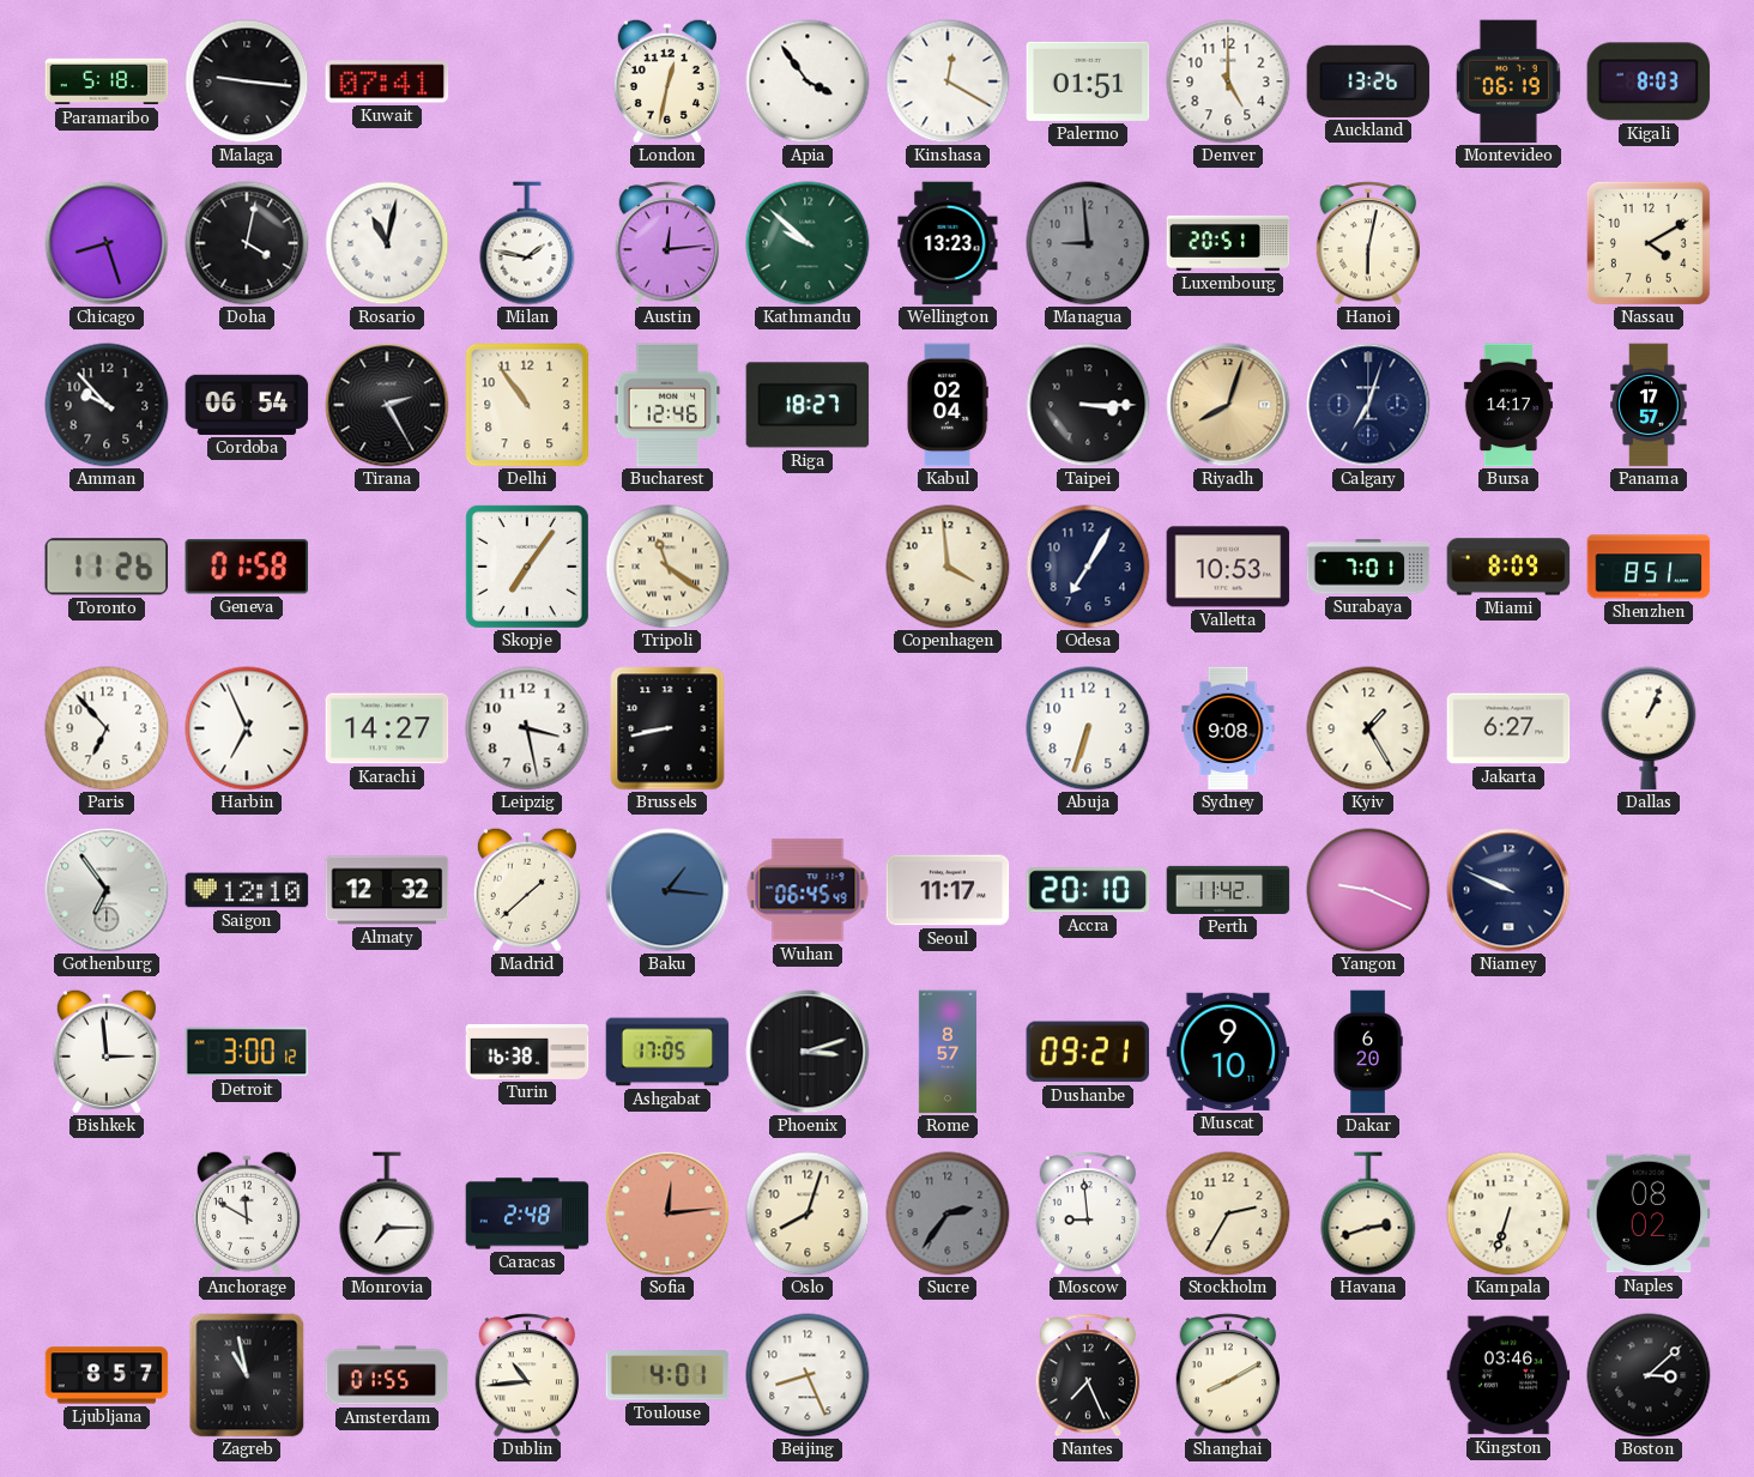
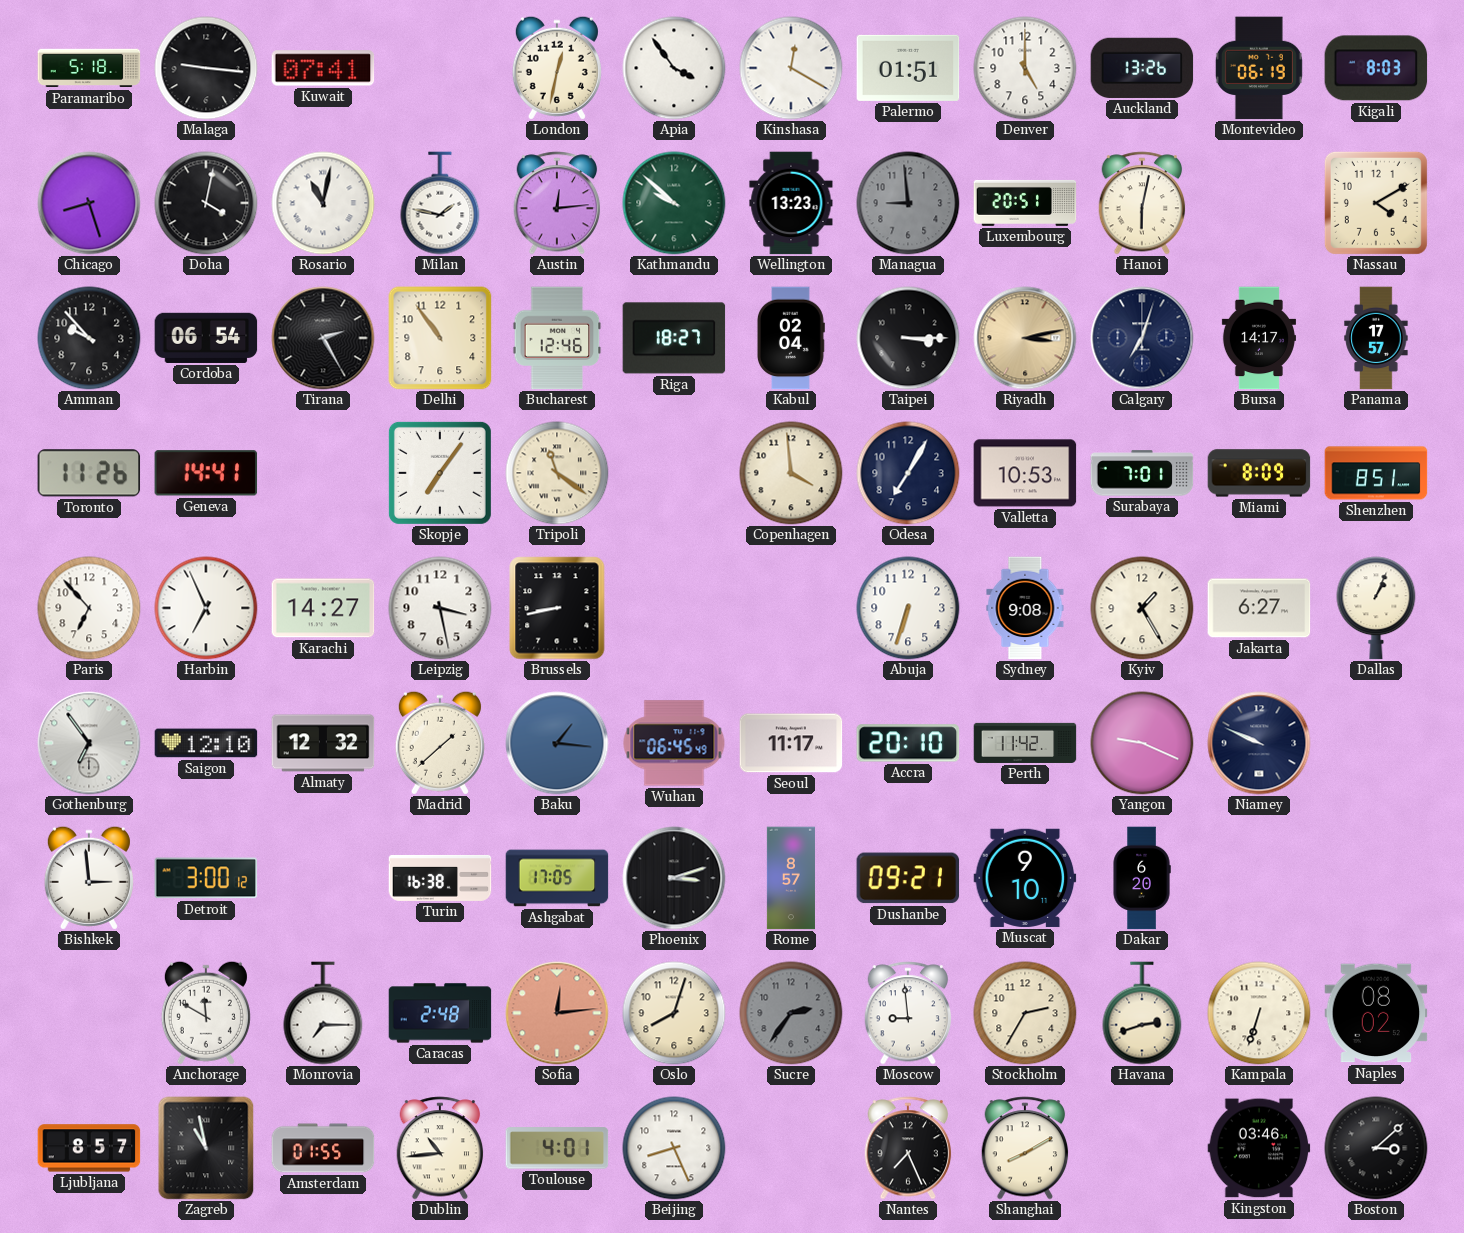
Riyadh: 8:03 -> 3:13
Geneva: 01:58 -> 14:41
